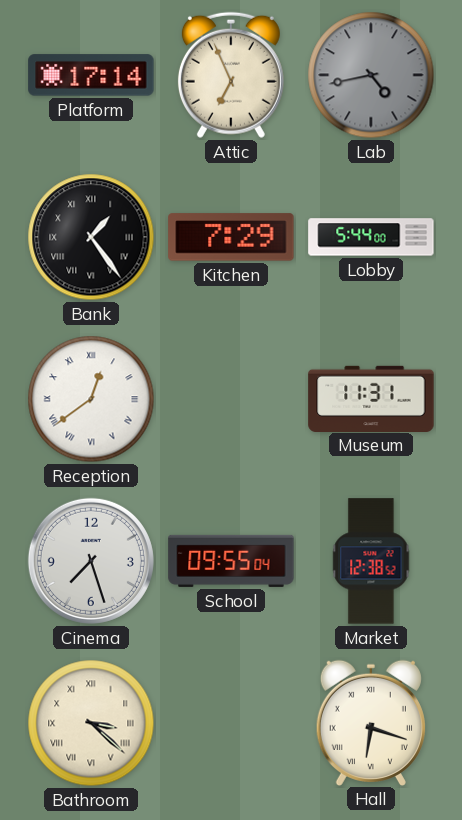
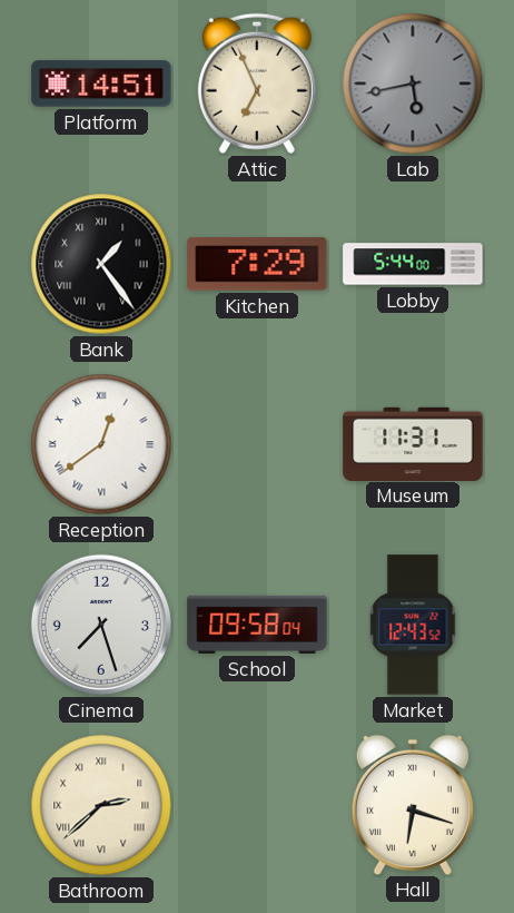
Platform: 17:14 -> 14:51
Lab: 4:43 -> 5:43
School: 09:55 -> 09:58
Market: 12:38 -> 12:43
Bathroom: 3:22 -> 2:38
